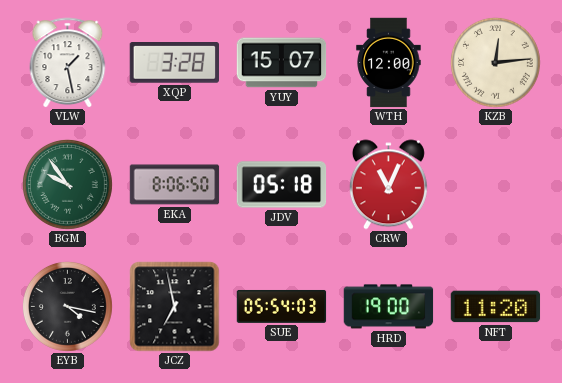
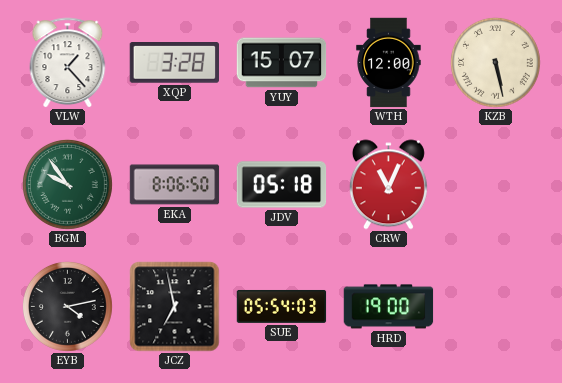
VLW: 1:28 -> 1:23
KZB: 12:14 -> 5:28
EYB: 4:17 -> 4:13
NFT: 11:20 -> none
